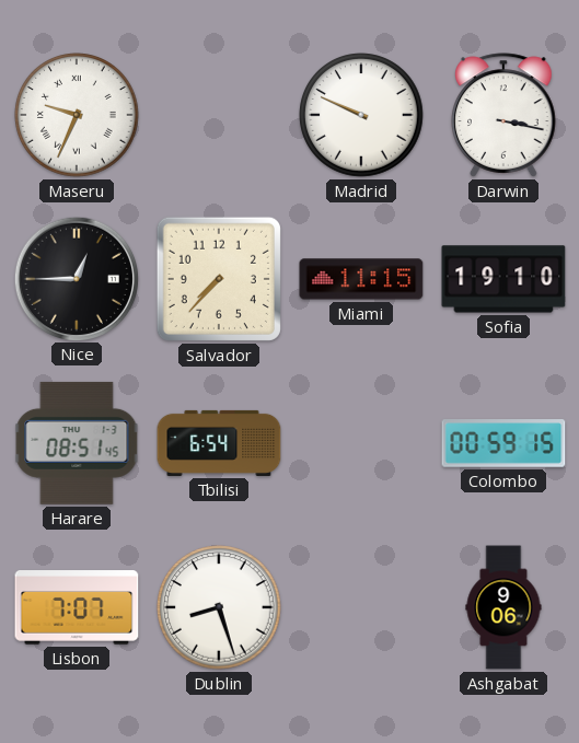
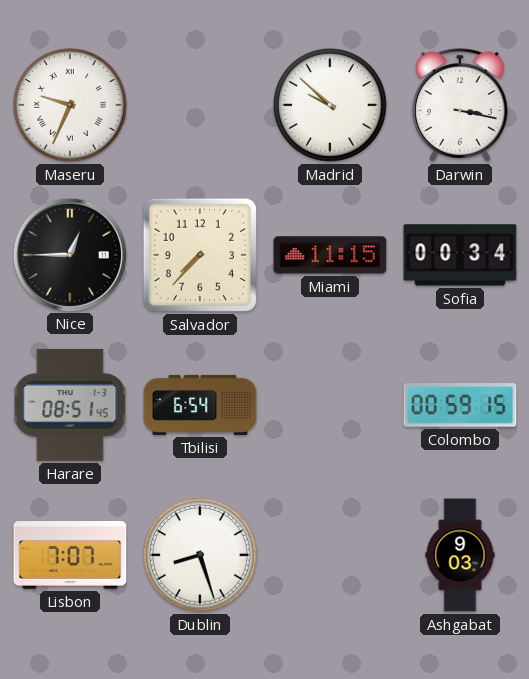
Madrid: 9:49 -> 9:52
Sofia: 19:10 -> 00:34
Ashgabat: 9:06 -> 9:03
